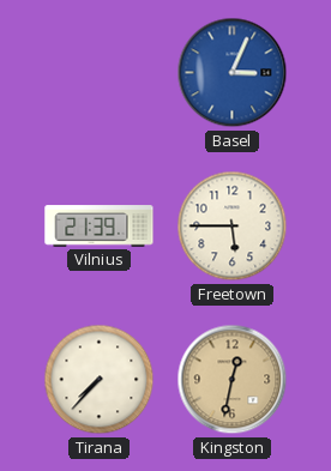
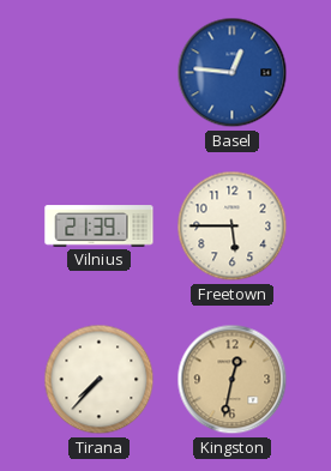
Basel: 3:04 -> 12:46
